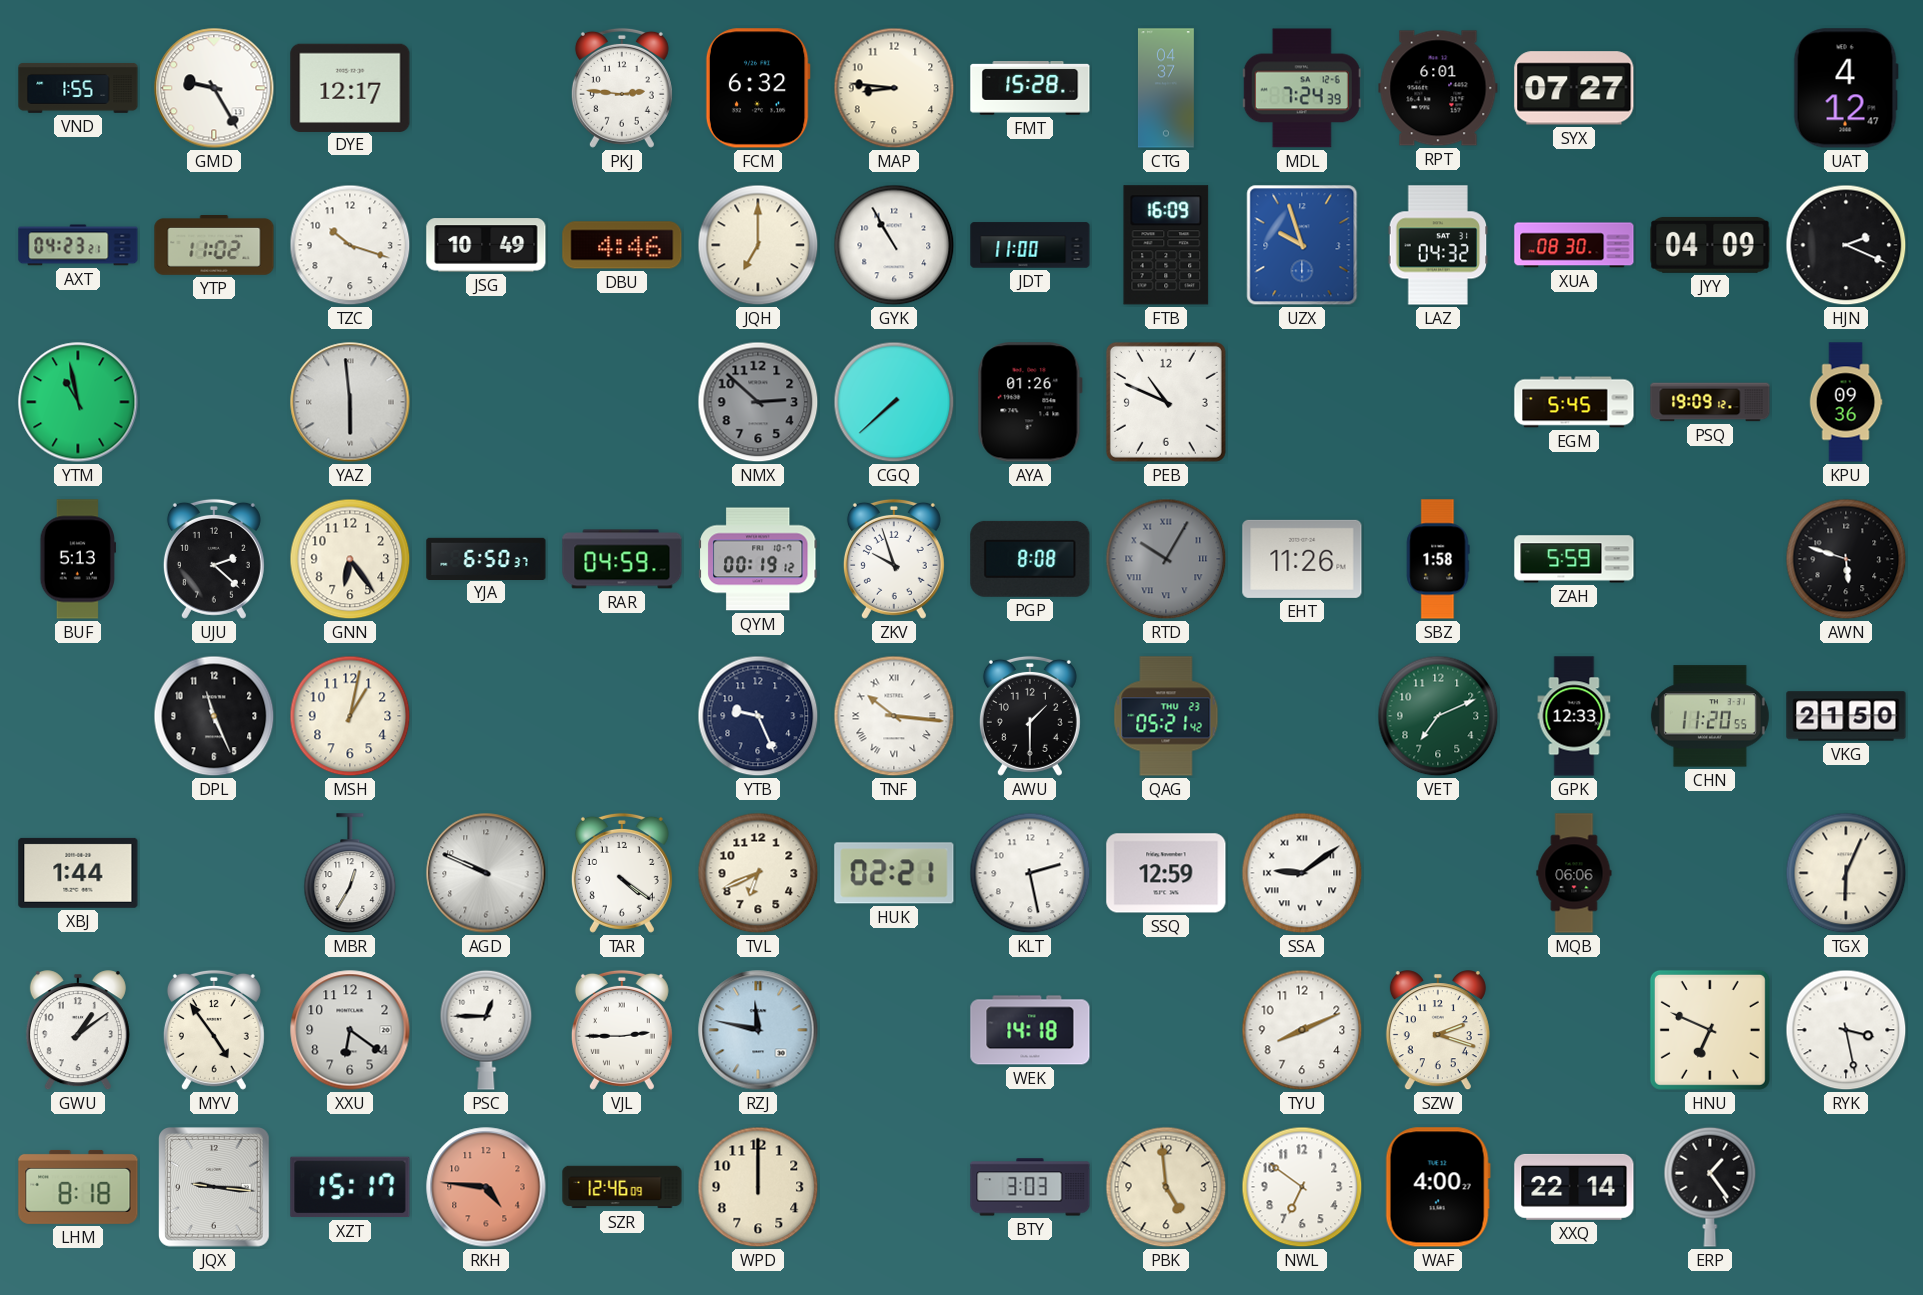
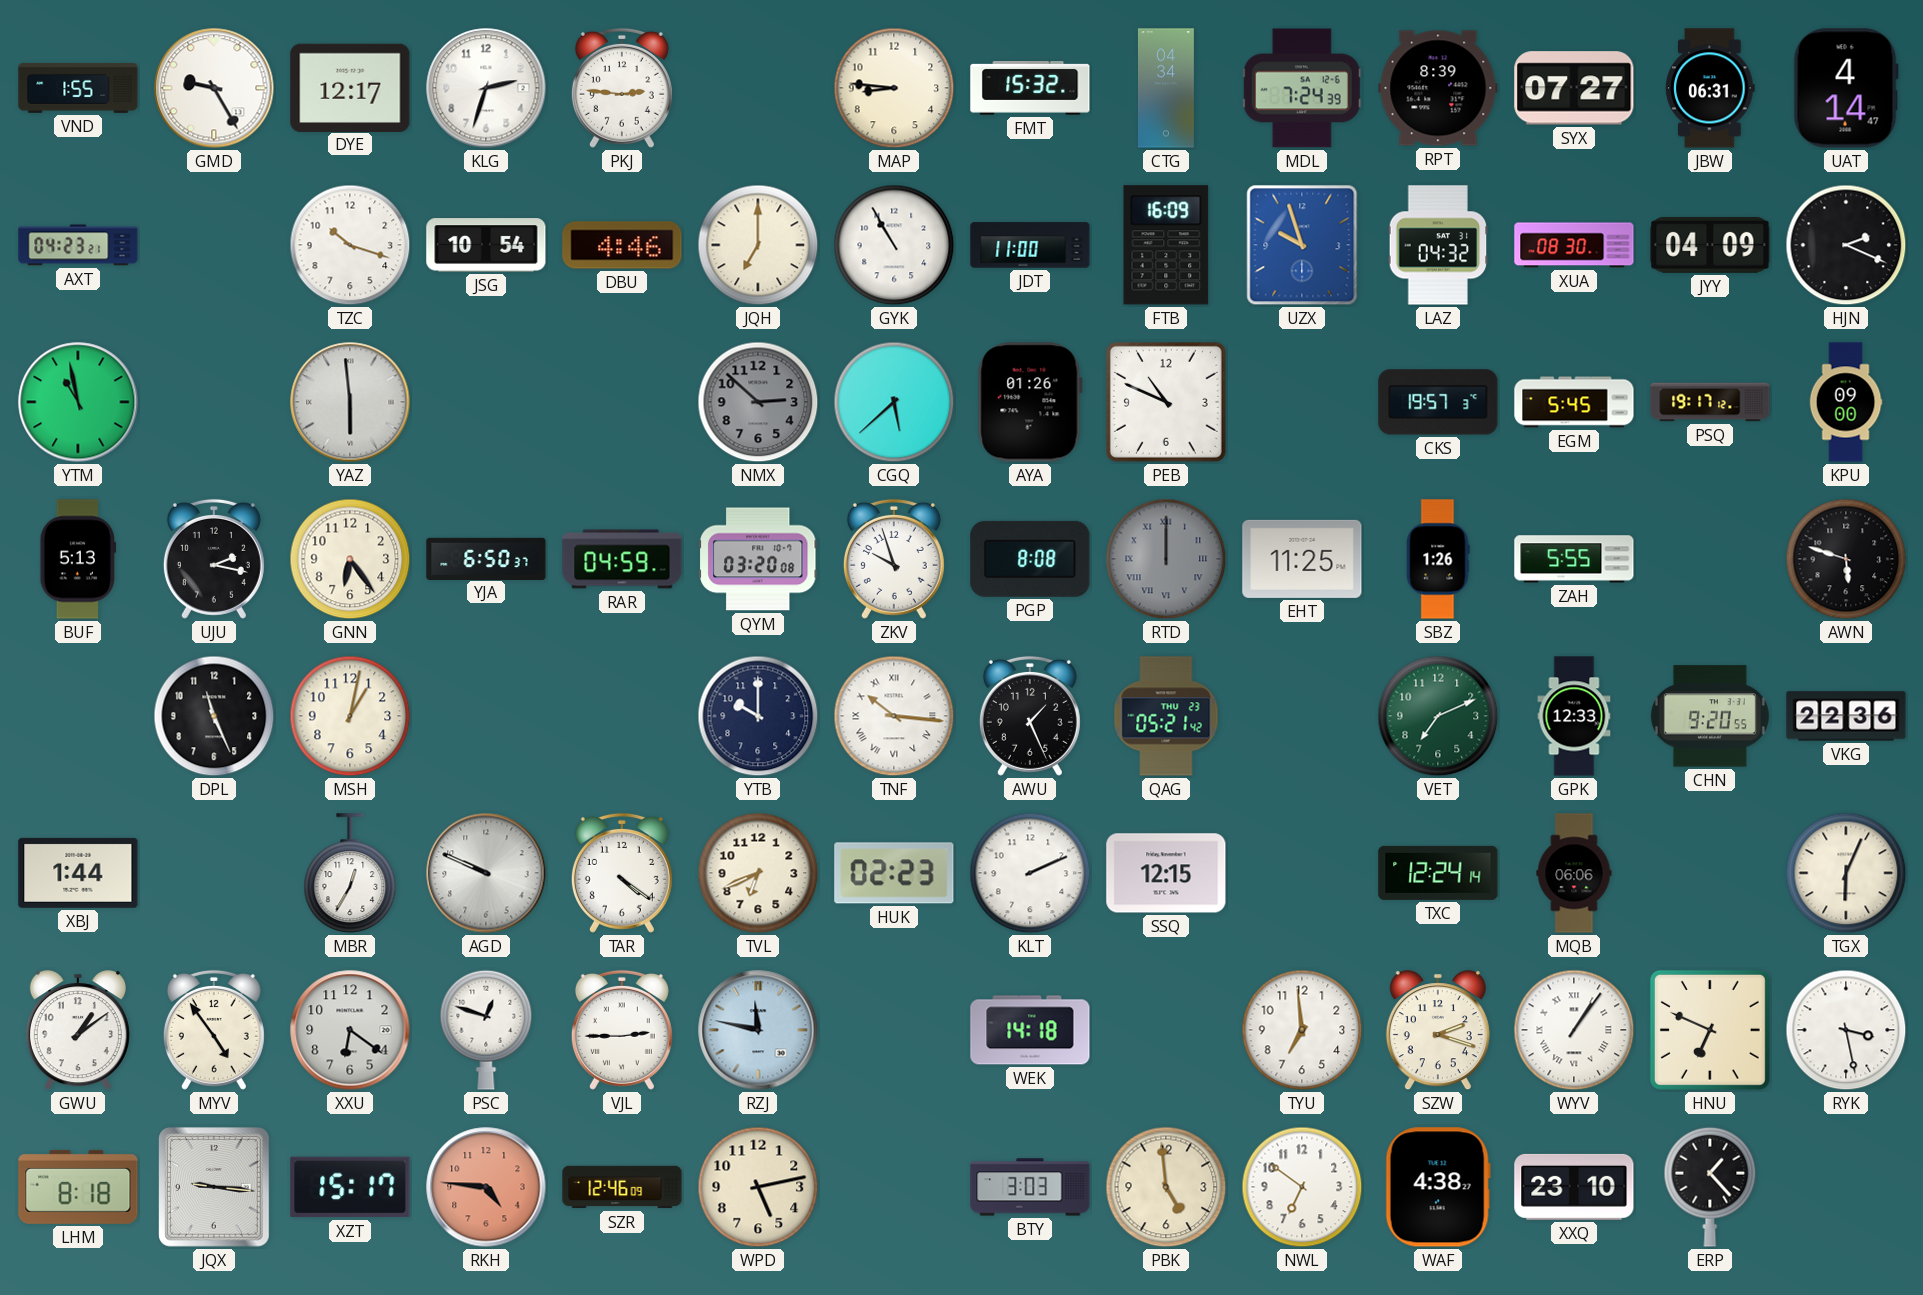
KLG: none -> 2:33
FCM: 6:32 -> none
FMT: 15:28 -> 15:32
CTG: 04:37 -> 04:34
RPT: 6:01 -> 8:39
JBW: none -> 06:31
UAT: 4:12 -> 4:14
YTP: 11:02 -> none
JSG: 10:49 -> 10:54
CGQ: 7:38 -> 5:38
CKS: none -> 19:57
PSQ: 19:09 -> 19:17
KPU: 09:36 -> 09:00
UJU: 2:22 -> 2:17
QYM: 00:19 -> 03:20
RTD: 10:05 -> 12:00
EHT: 11:26 -> 11:25
SBZ: 1:58 -> 1:26
ZAH: 5:59 -> 5:55
YTB: 9:26 -> 10:00
AWU: 1:30 -> 1:26
CHN: 11:20 -> 9:20
VKG: 21:50 -> 22:36
HUK: 02:21 -> 02:23
KLT: 2:28 -> 2:11
SSQ: 12:59 -> 12:15
SSA: 9:09 -> none
TXC: none -> 12:24
PSC: 12:45 -> 12:48
TYU: 8:11 -> 6:59
WYV: none -> 1:06
WPD: 12:00 -> 5:13
WAF: 4:00 -> 4:38
XXQ: 22:14 -> 23:10
ERP: 1:24 -> 1:23
